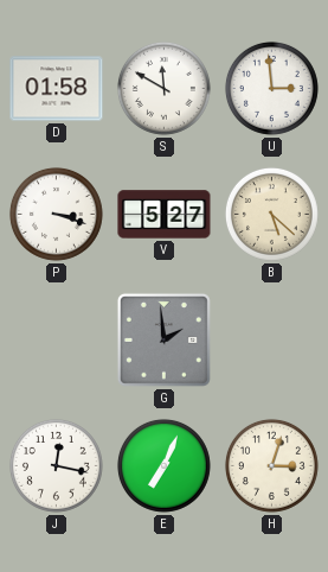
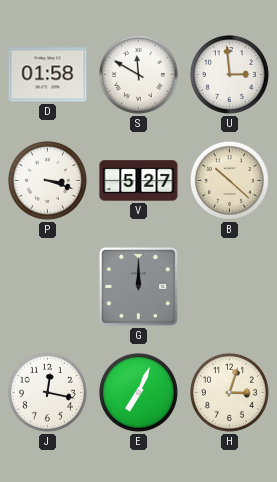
B: 5:22 -> 10:22
G: 1:59 -> 12:00
